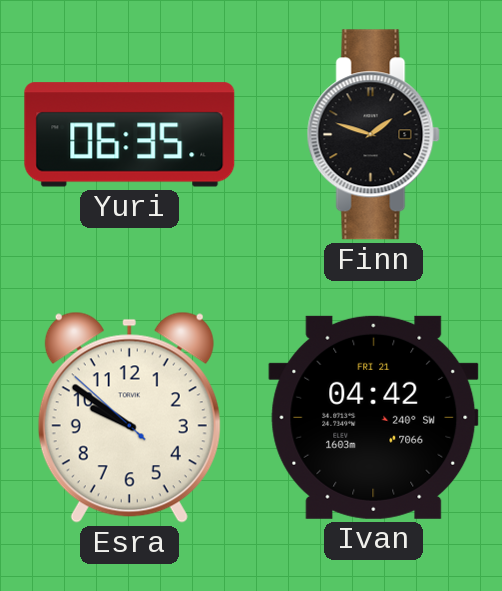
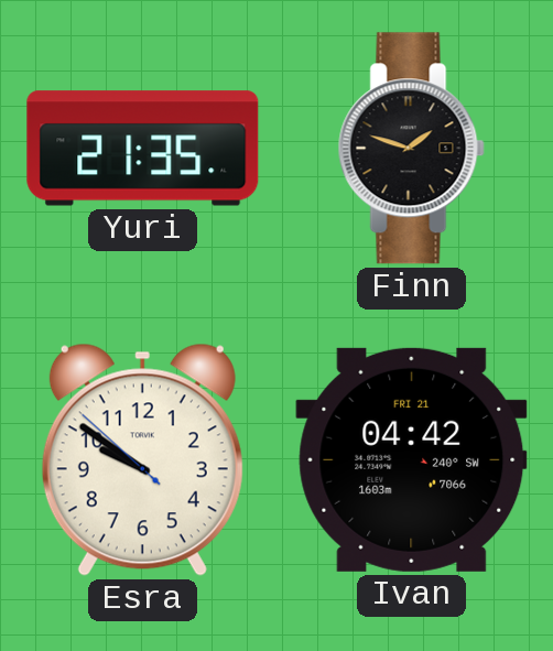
Yuri: 06:35 -> 21:35
